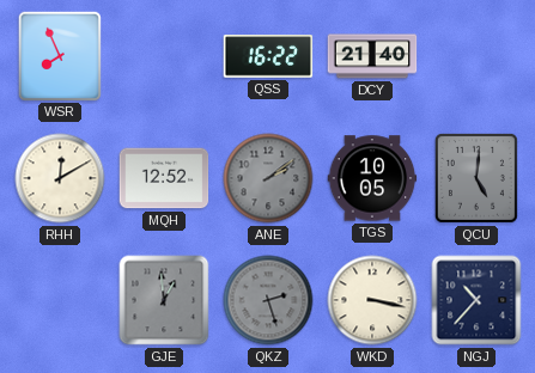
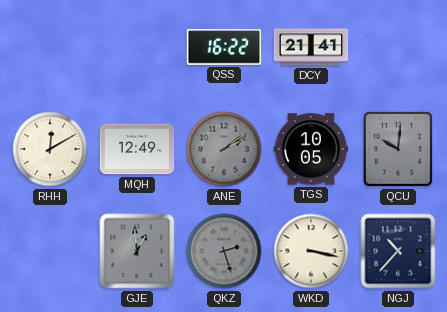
WSR: 7:56 -> none
DCY: 21:40 -> 21:41
MQH: 12:52 -> 12:49
QCU: 5:01 -> 10:01
